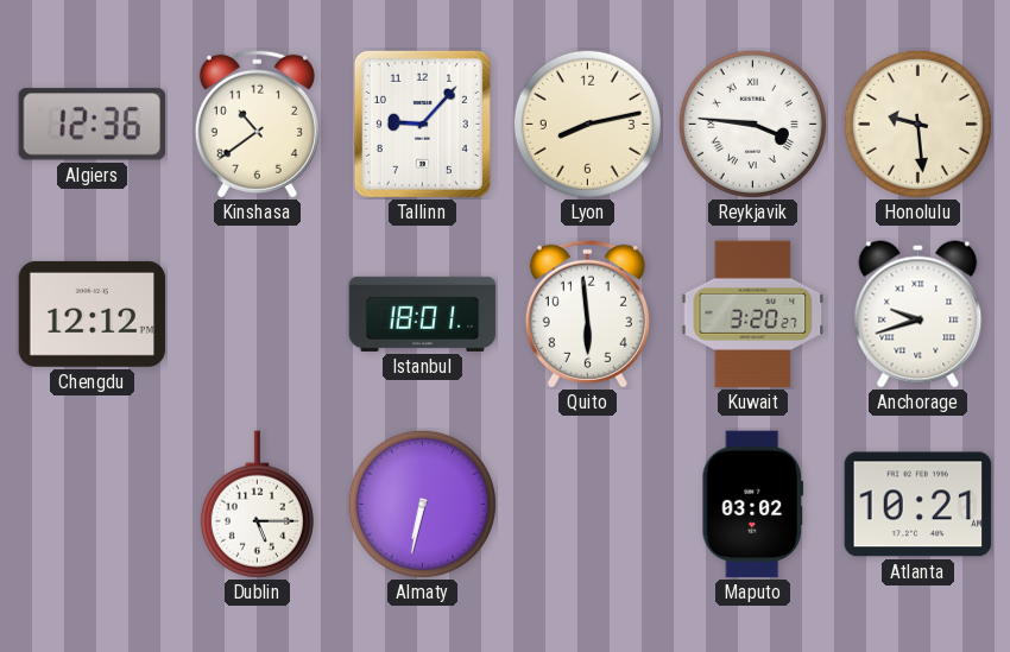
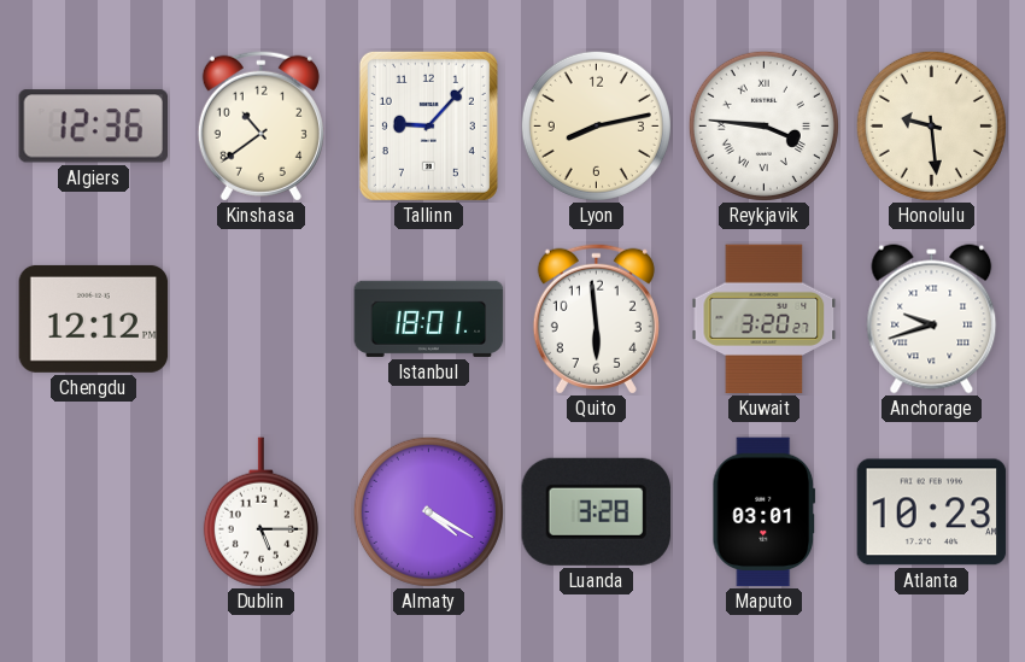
Almaty: 6:32 -> 4:20
Luanda: none -> 3:28
Maputo: 03:02 -> 03:01
Atlanta: 10:21 -> 10:23
